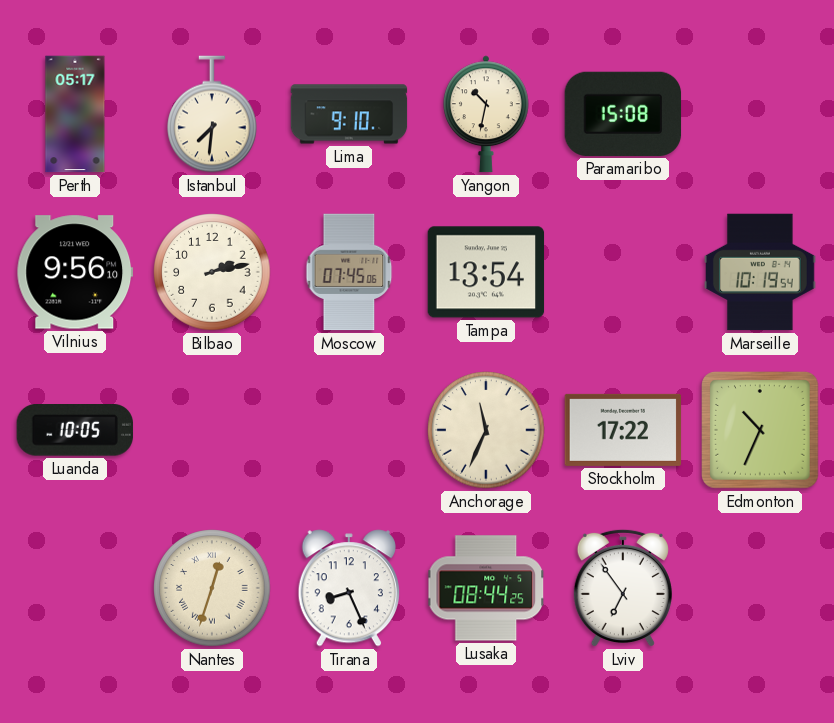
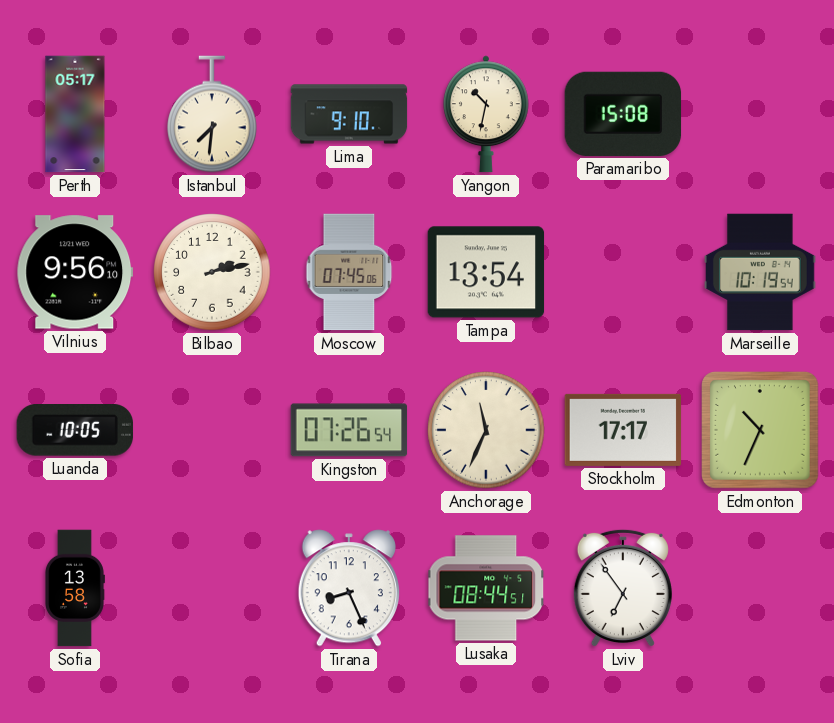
Kingston: none -> 07:26
Stockholm: 17:22 -> 17:17
Sofia: none -> 13:58
Nantes: 12:33 -> none
Lusaka: 08:44:25 -> 08:44:51
